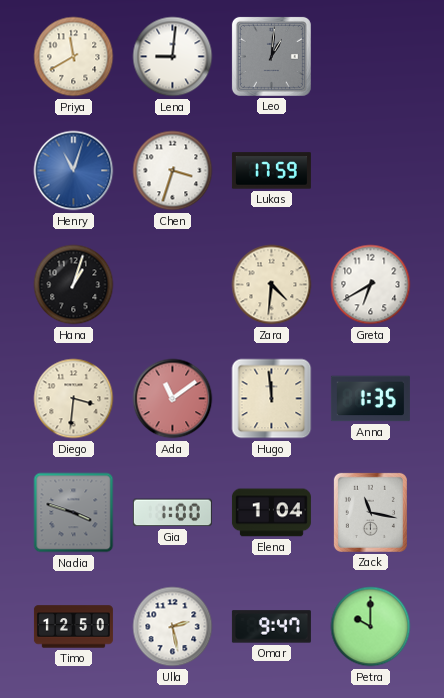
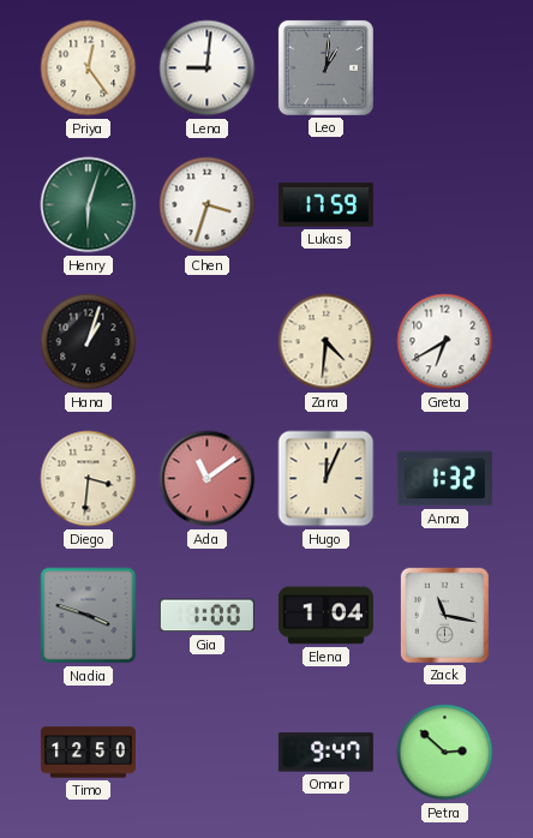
Priya: 11:40 -> 12:24
Henry: 11:03 -> 6:03
Henry dial: blue -> green
Hugo: 11:59 -> 12:04
Anna: 1:35 -> 1:32
Ulla: 2:28 -> none
Petra: 10:00 -> 2:52
